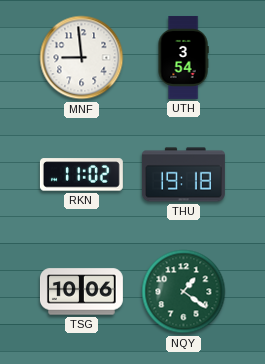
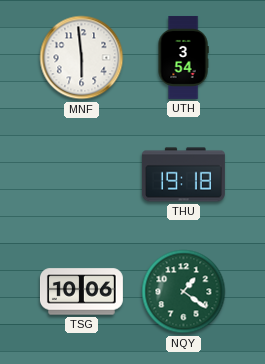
MNF: 8:59 -> 5:59
RKN: 11:02 -> none
